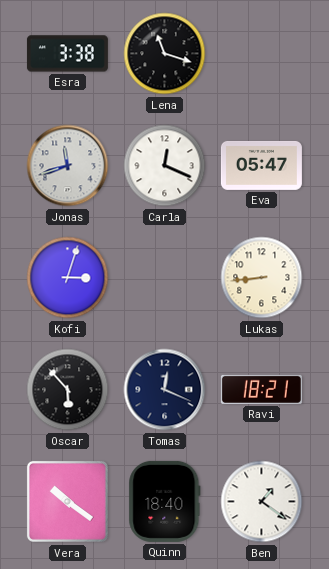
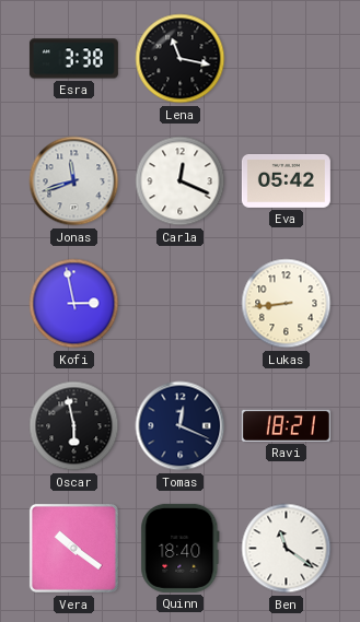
Lena: 11:18 -> 11:17
Eva: 05:47 -> 05:42
Kofi: 3:03 -> 2:58
Oscar: 5:53 -> 5:58
Ben: 1:21 -> 11:21
